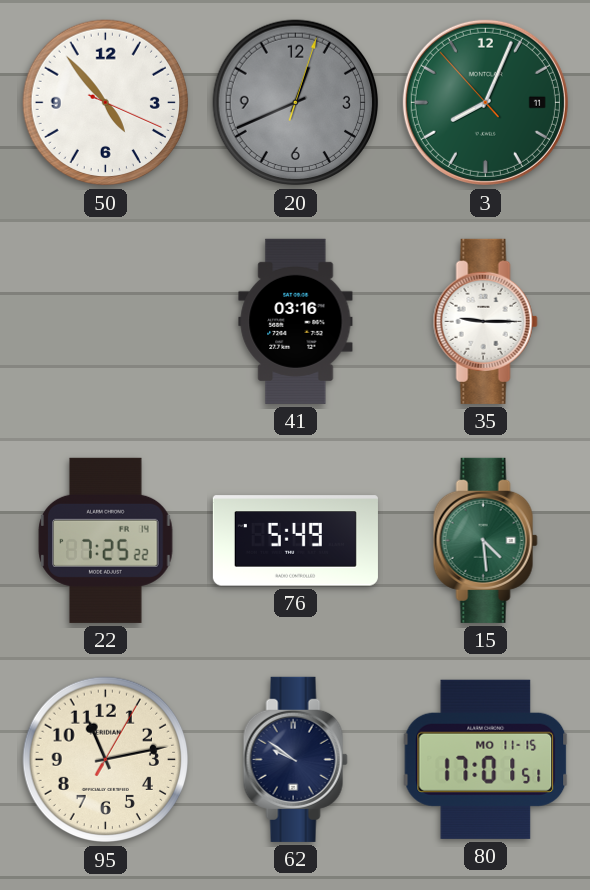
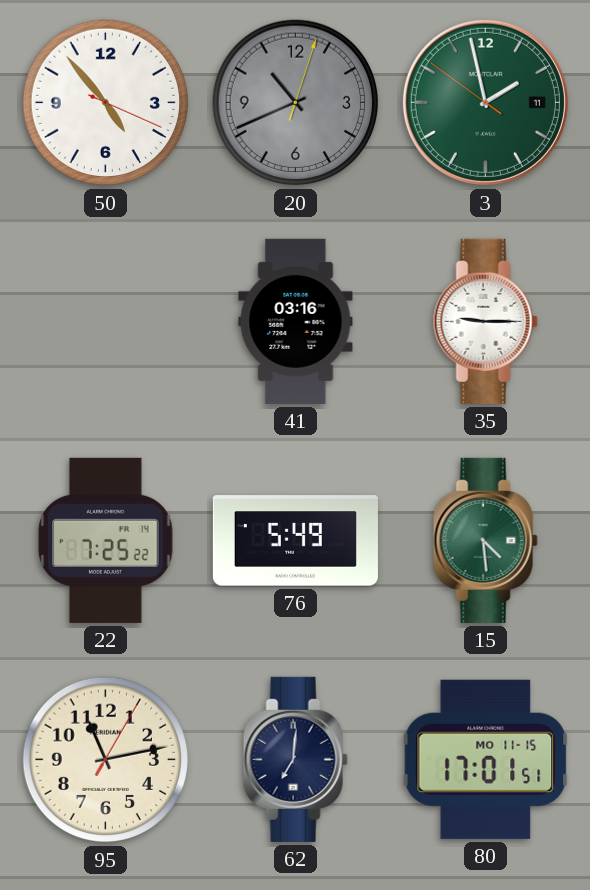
20: 12:41 -> 10:41
3: 8:03 -> 1:57
62: 9:51 -> 7:01
